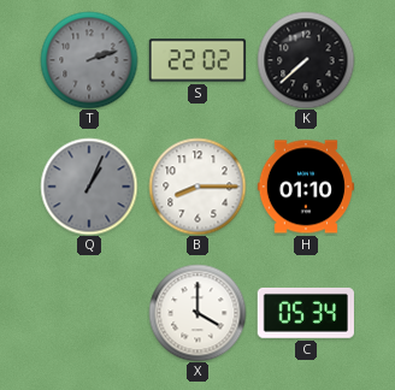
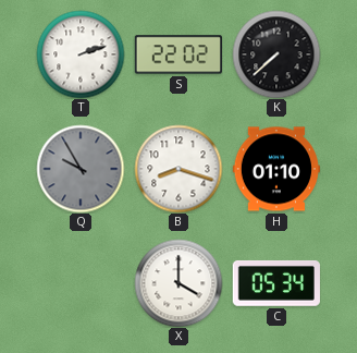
T dial: grey -> white
Q: 1:04 -> 9:55
B: 8:15 -> 8:18
